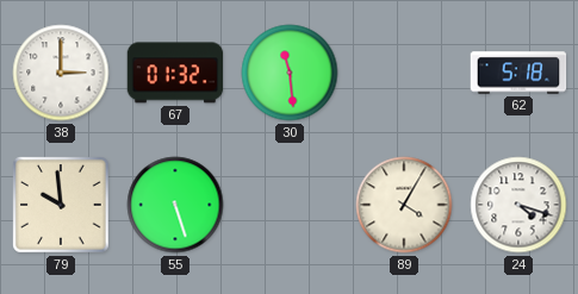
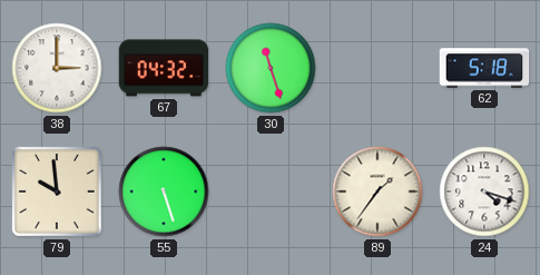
67: 01:32 -> 04:32
30: 11:29 -> 11:27
89: 4:05 -> 1:36
